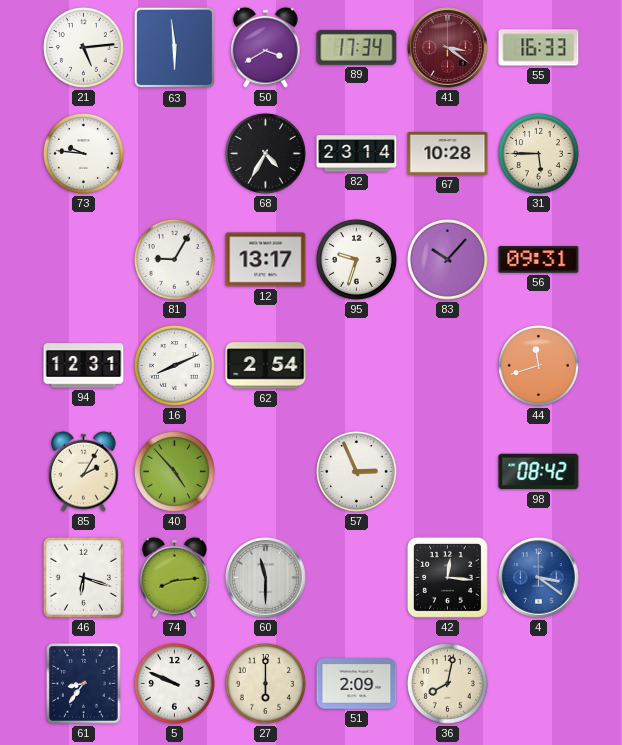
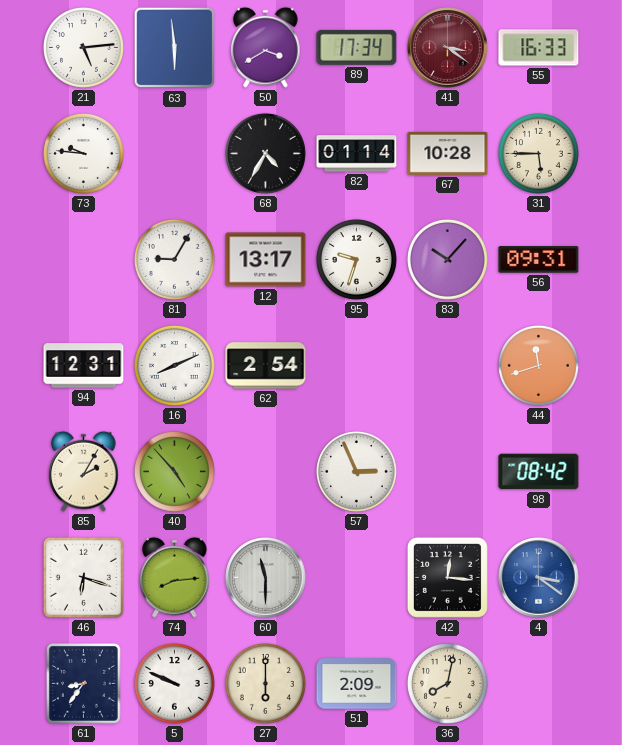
82: 23:14 -> 01:14
